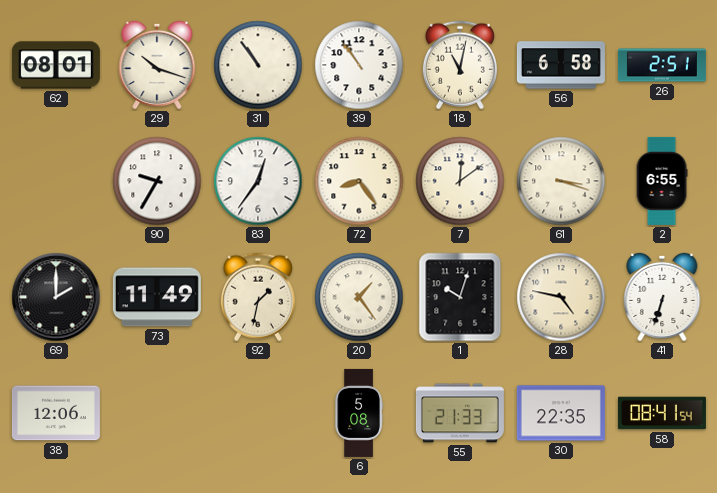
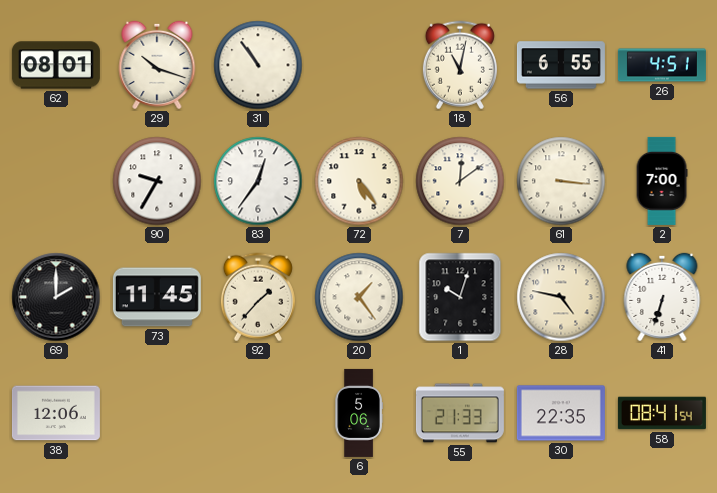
39: 10:54 -> none
56: 6:58 -> 6:55
26: 2:51 -> 4:51
72: 8:24 -> 5:24
61: 3:18 -> 3:16
2: 6:55 -> 7:00
73: 11:49 -> 11:45
92: 1:32 -> 1:37
6: 5:08 -> 5:06
